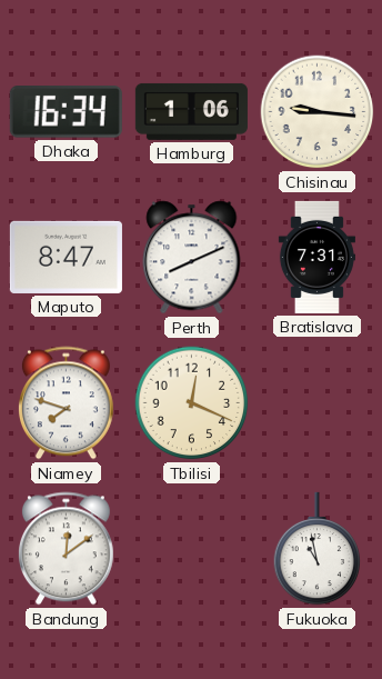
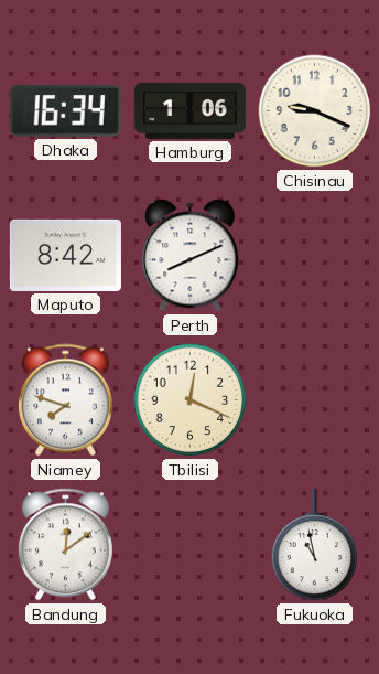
Chisinau: 9:16 -> 9:19
Maputo: 8:47 -> 8:42
Bratislava: 7:31 -> none
